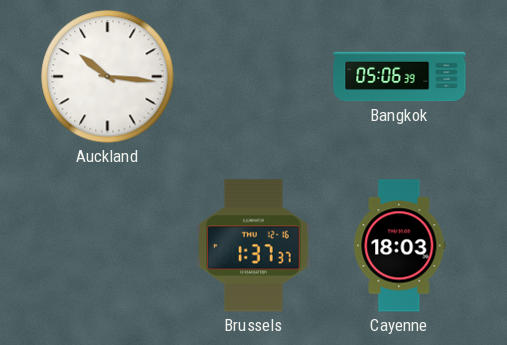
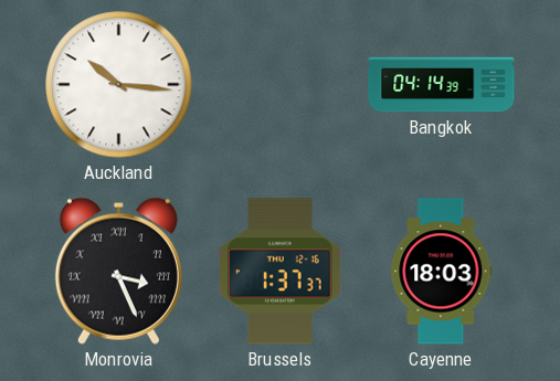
Bangkok: 05:06 -> 04:14
Monrovia: none -> 3:26
